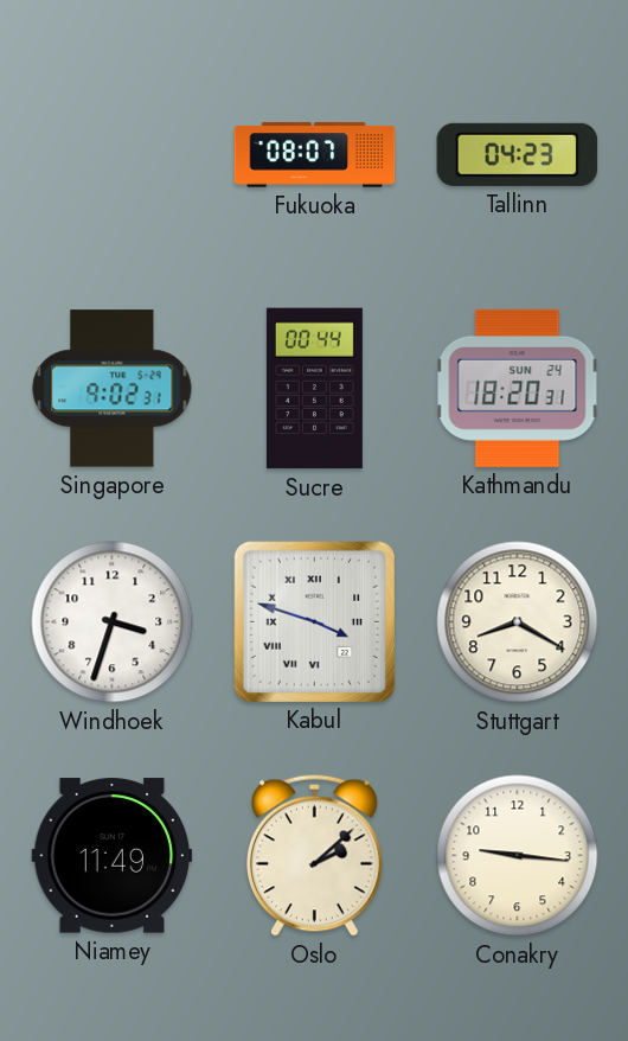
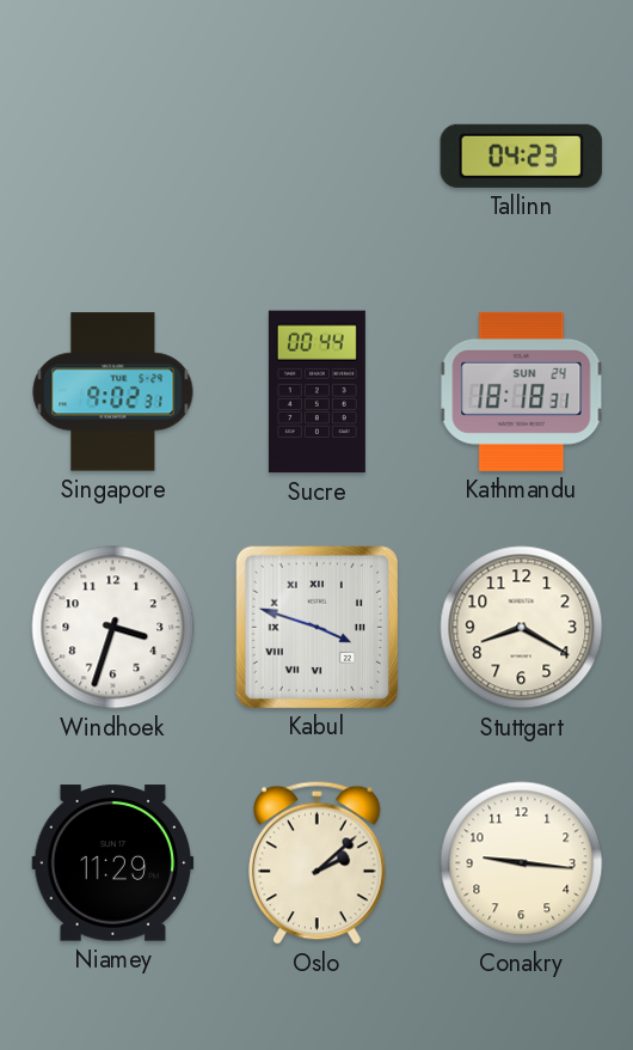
Fukuoka: 08:07 -> none
Kathmandu: 18:20 -> 18:18
Niamey: 11:49 -> 11:29
